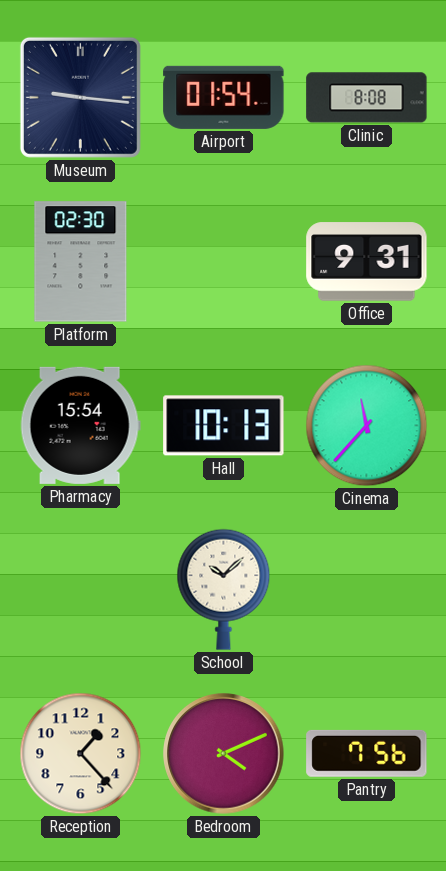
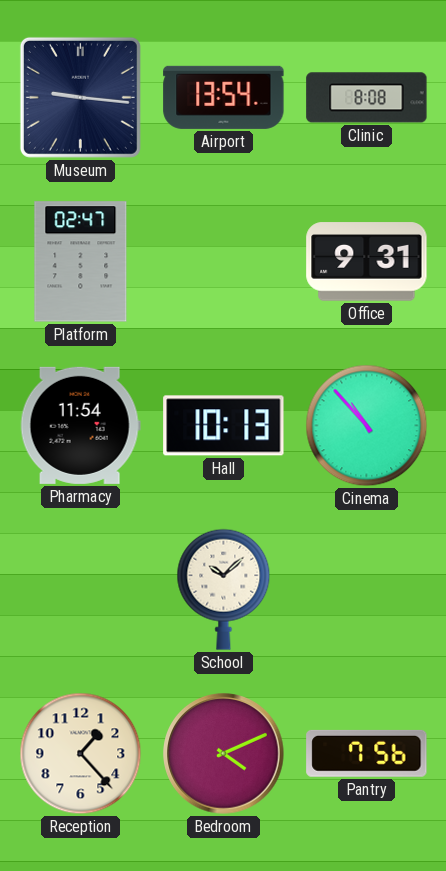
Airport: 01:54 -> 13:54
Platform: 02:30 -> 02:47
Pharmacy: 15:54 -> 11:54
Cinema: 11:37 -> 10:53
